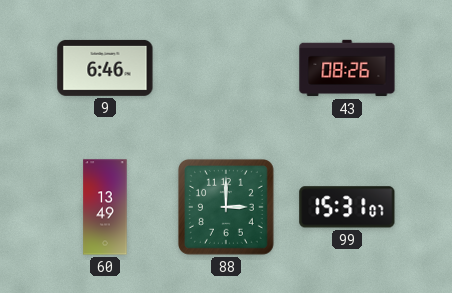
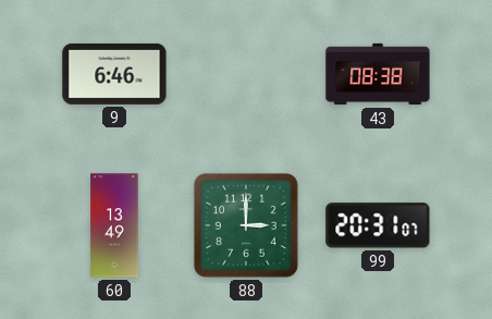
43: 08:26 -> 08:38
99: 15:31 -> 20:31
